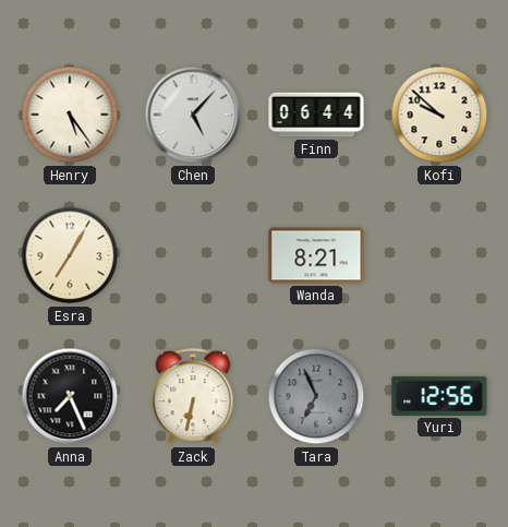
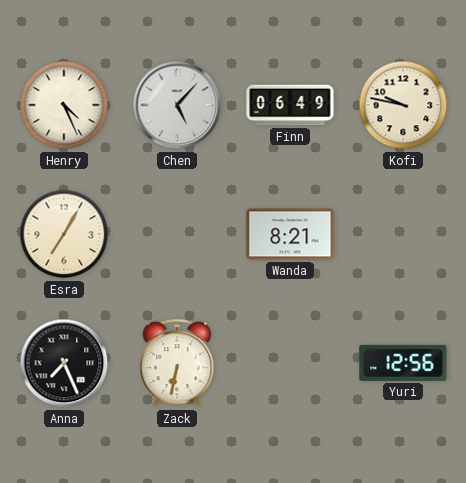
Henry: 5:24 -> 4:26
Finn: 06:44 -> 06:49
Kofi: 9:52 -> 9:47
Tara: 6:56 -> none
